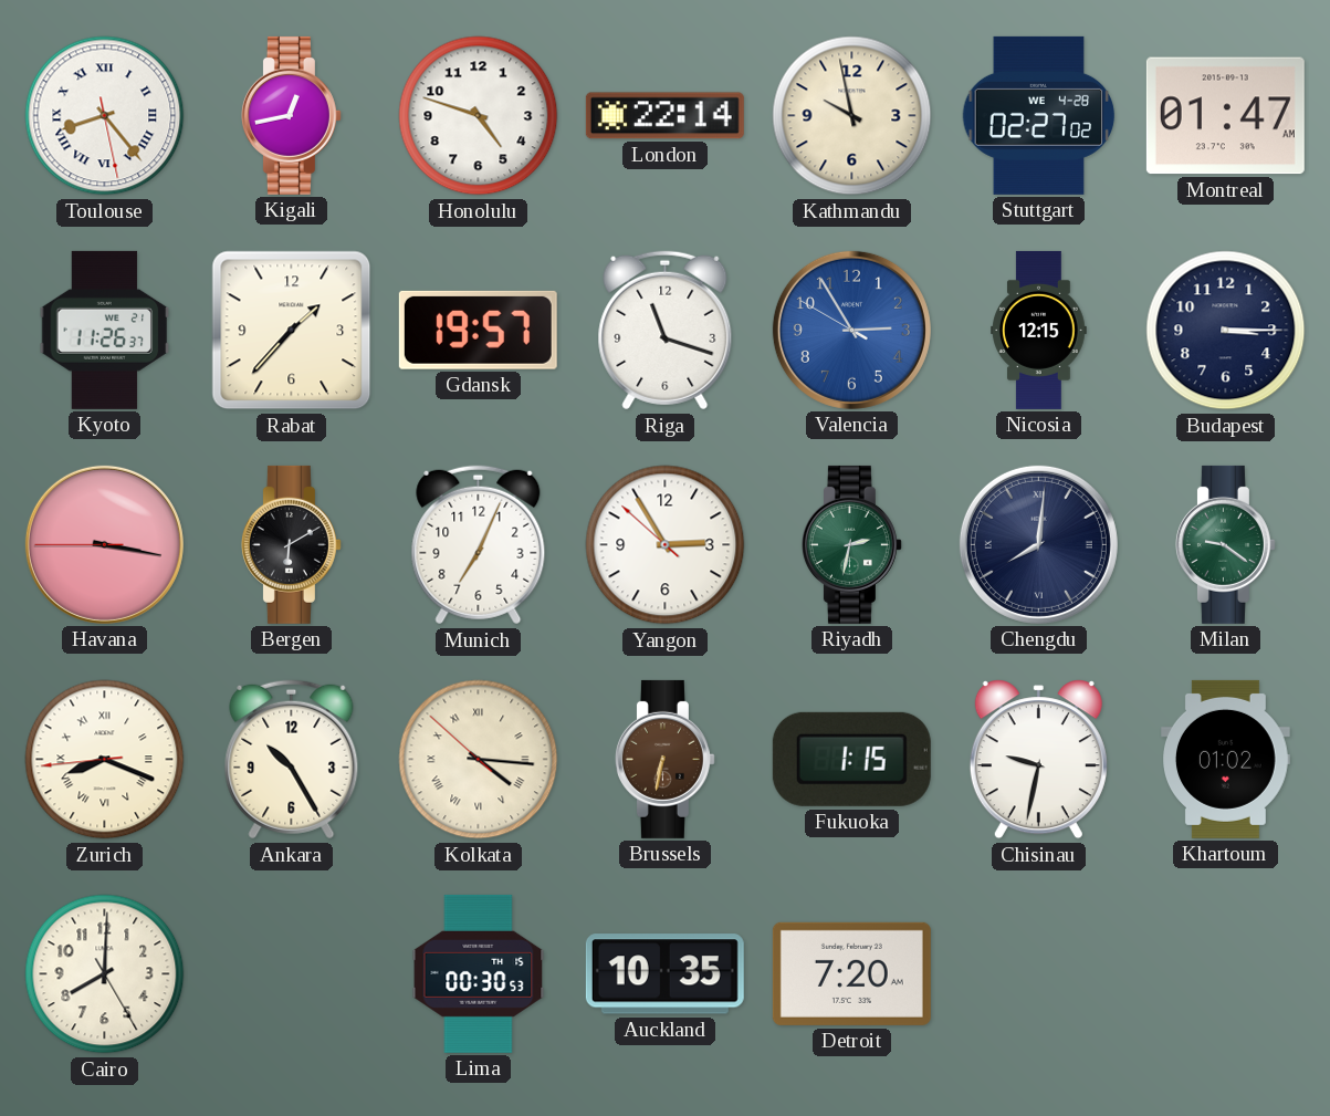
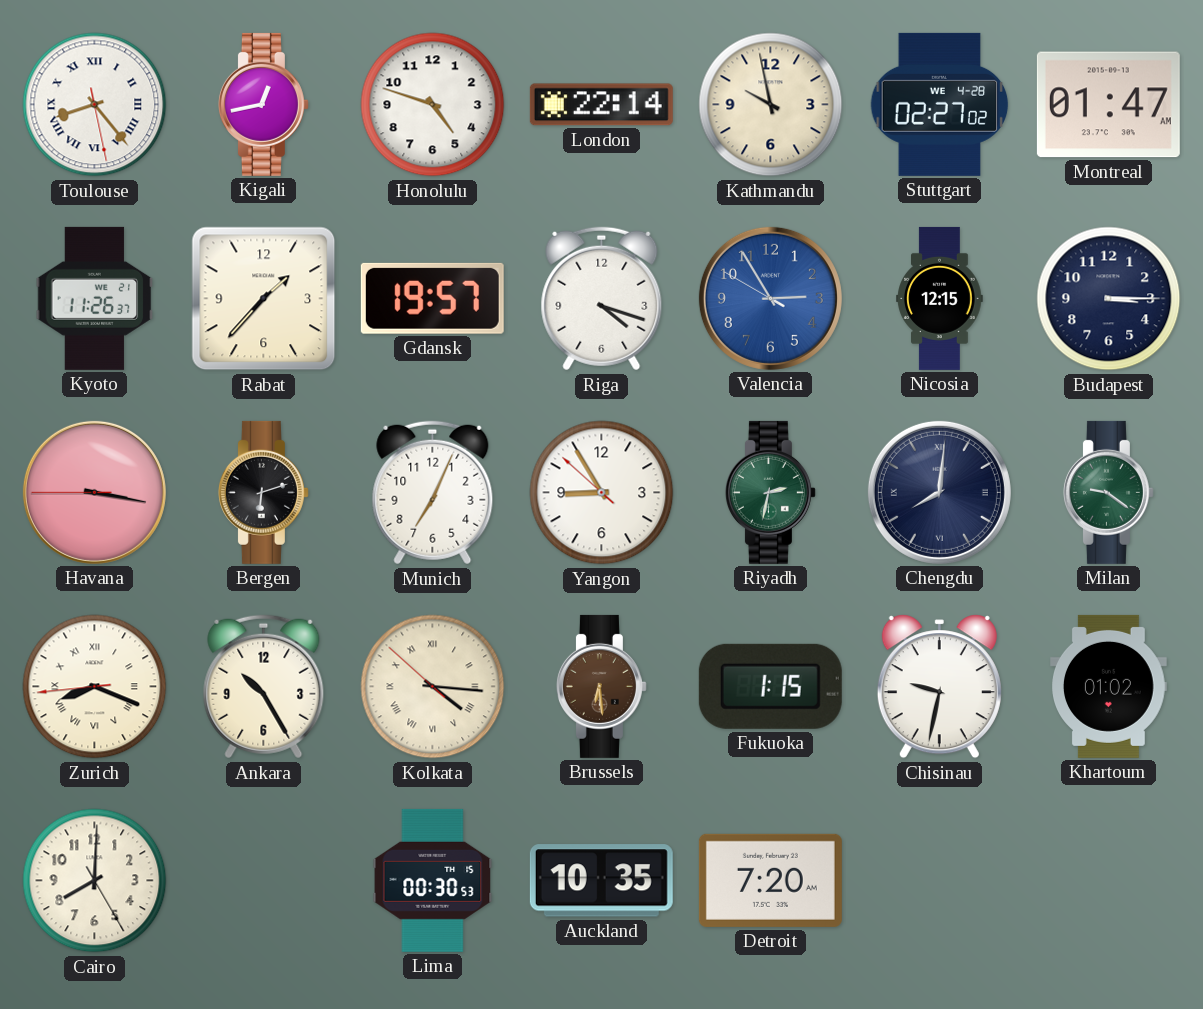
Riga: 11:18 -> 4:18
Bergen: 6:10 -> 6:12
Yangon: 2:54 -> 8:54
Brussels: 6:32 -> 6:29
